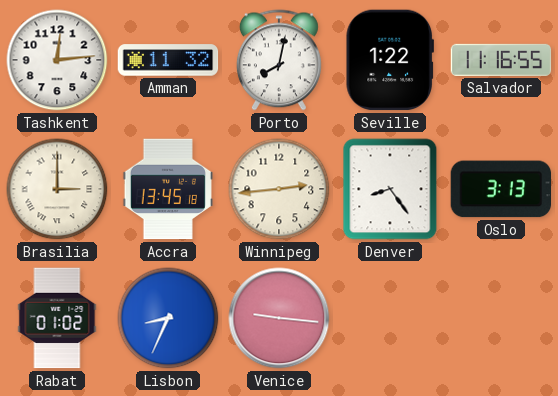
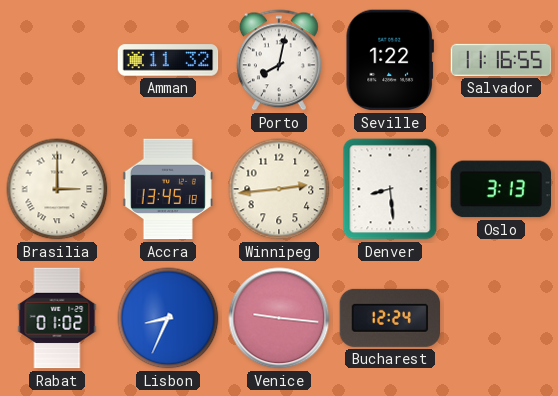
Tashkent: 12:14 -> none
Denver: 8:24 -> 8:29
Bucharest: none -> 12:24
